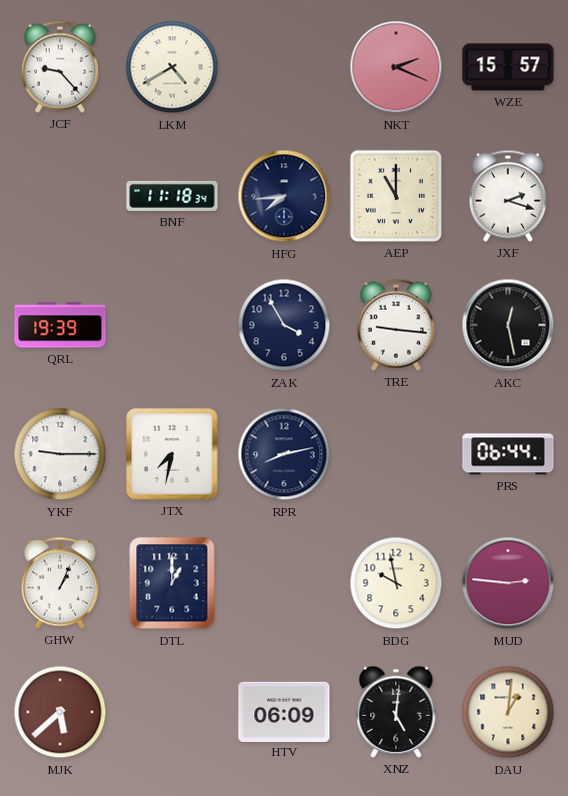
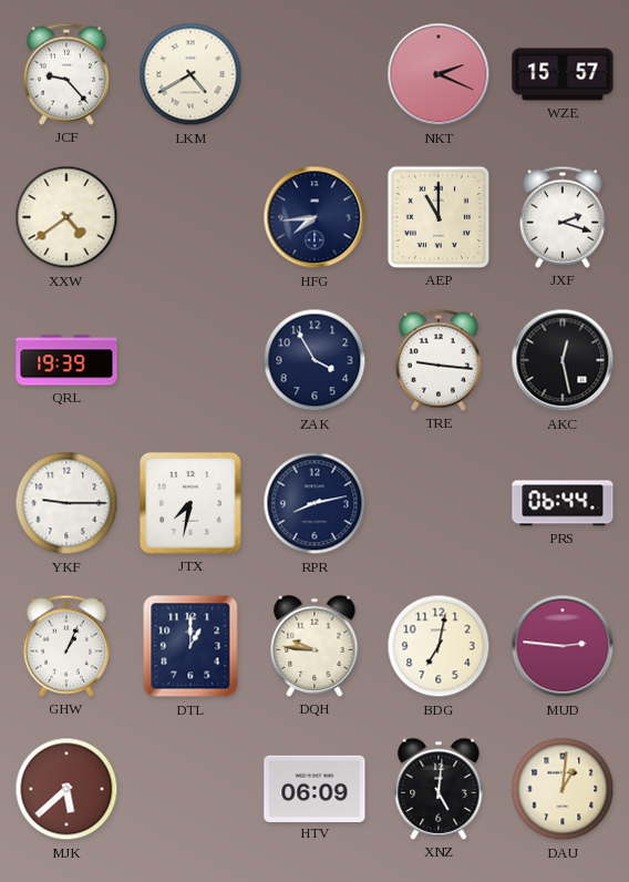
XXW: none -> 4:39
BNF: 11:18 -> none
DQH: none -> 9:46
BDG: 9:58 -> 7:02
